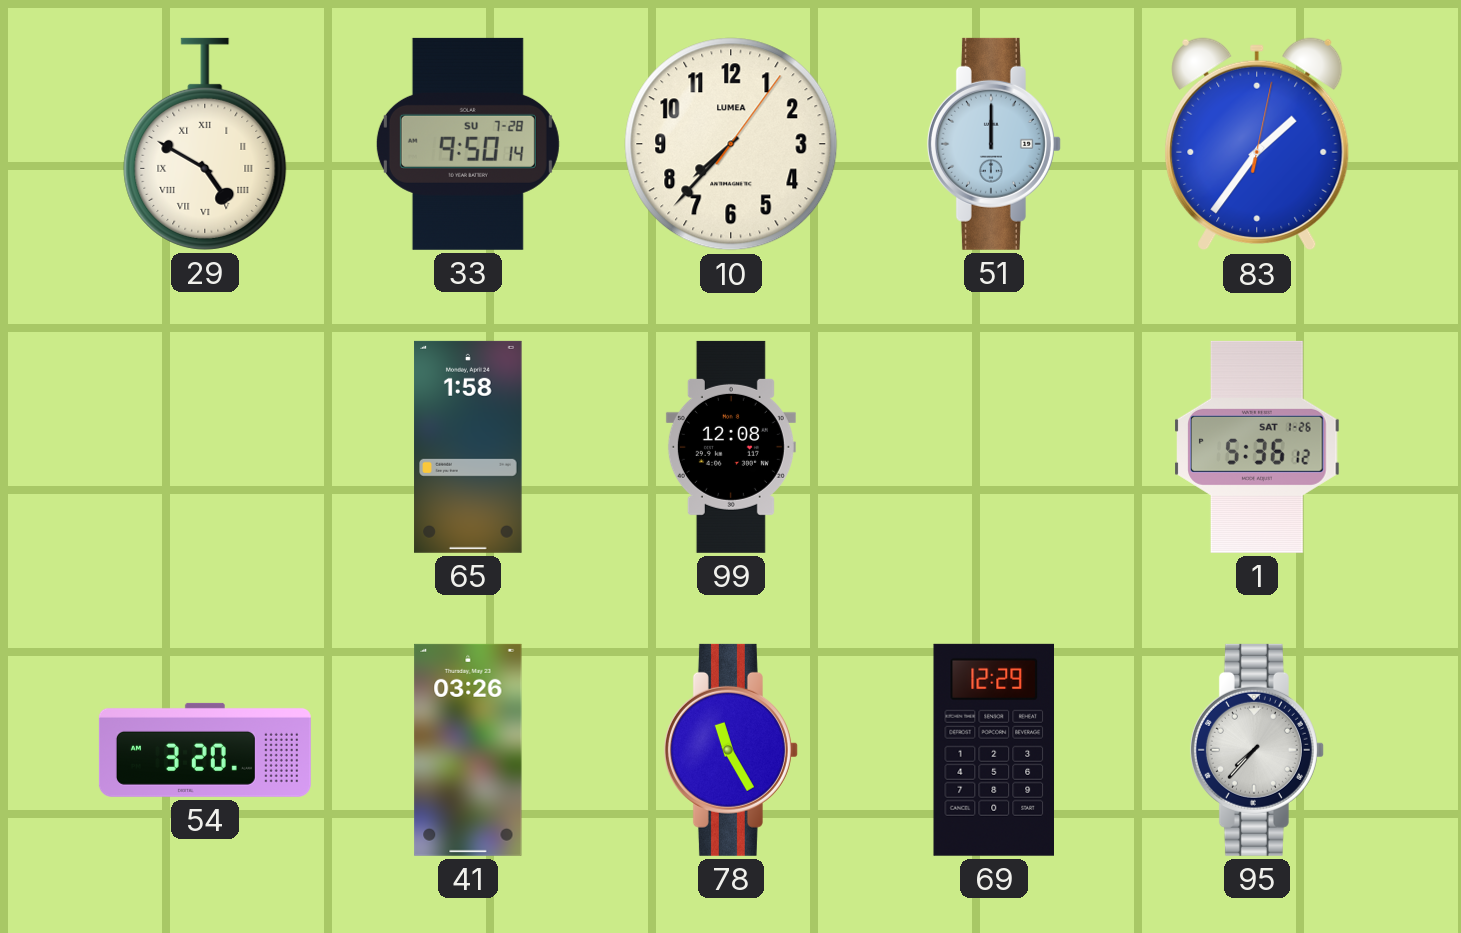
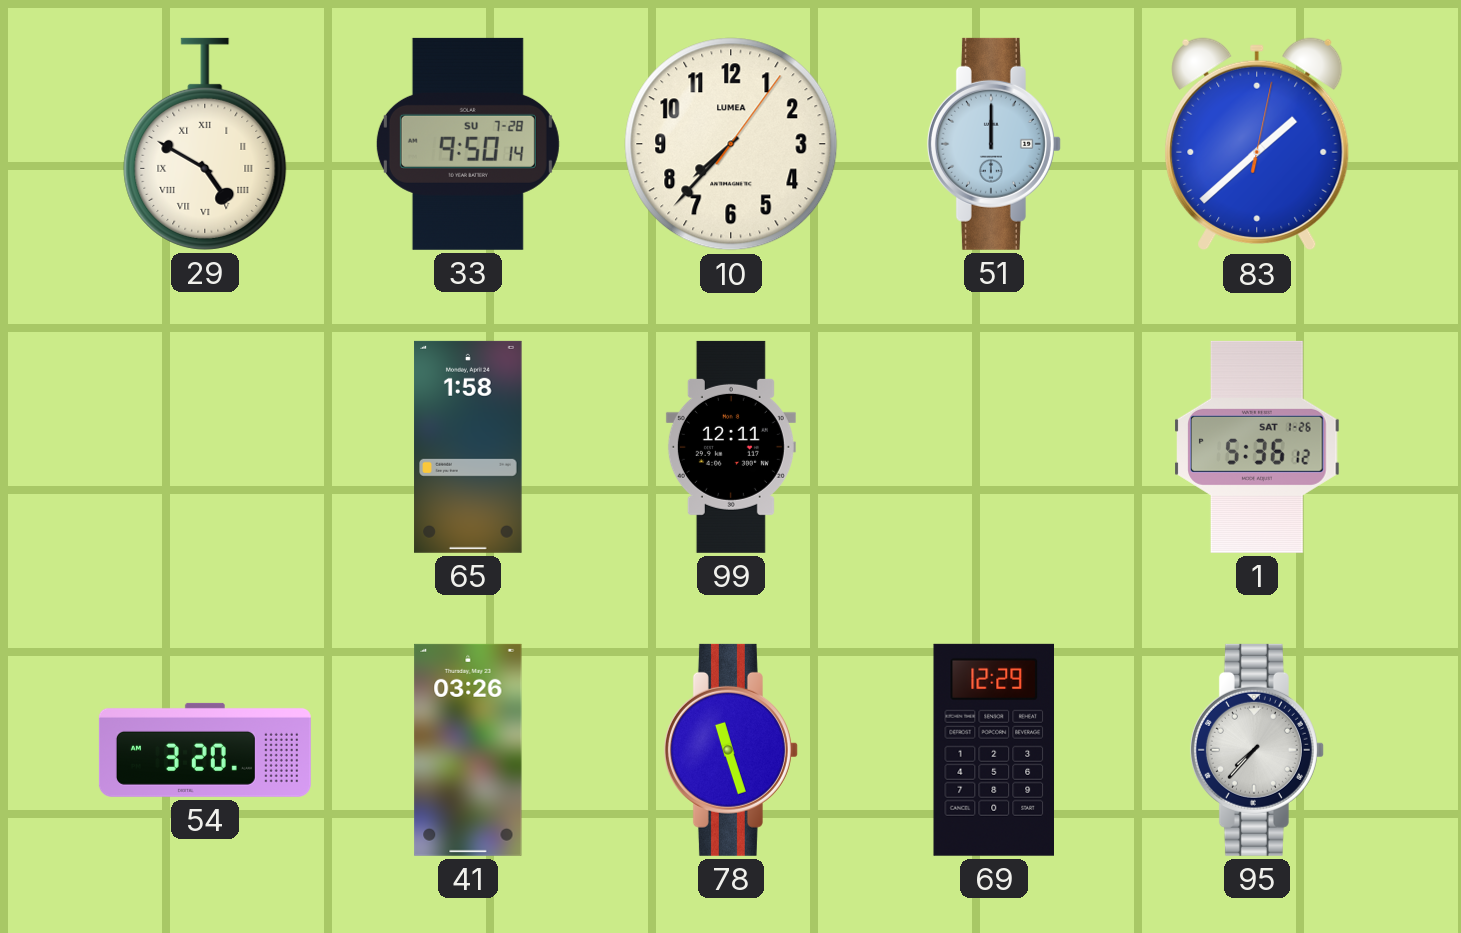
83: 1:36 -> 1:38
99: 12:08 -> 12:11
78: 11:25 -> 11:27
